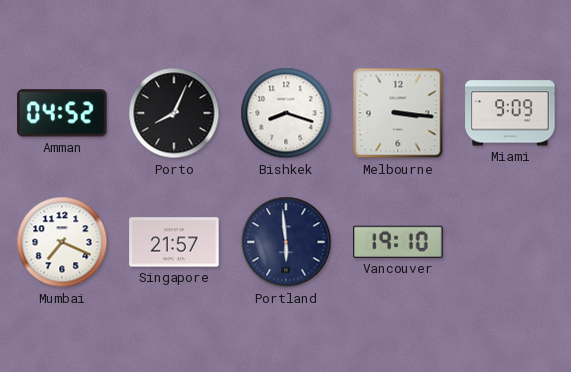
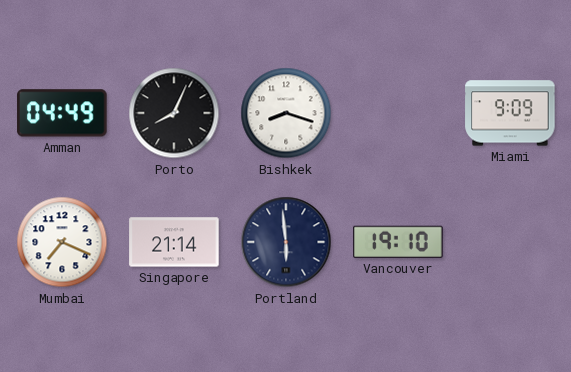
Amman: 04:52 -> 04:49
Melbourne: 3:16 -> none
Singapore: 21:57 -> 21:14
